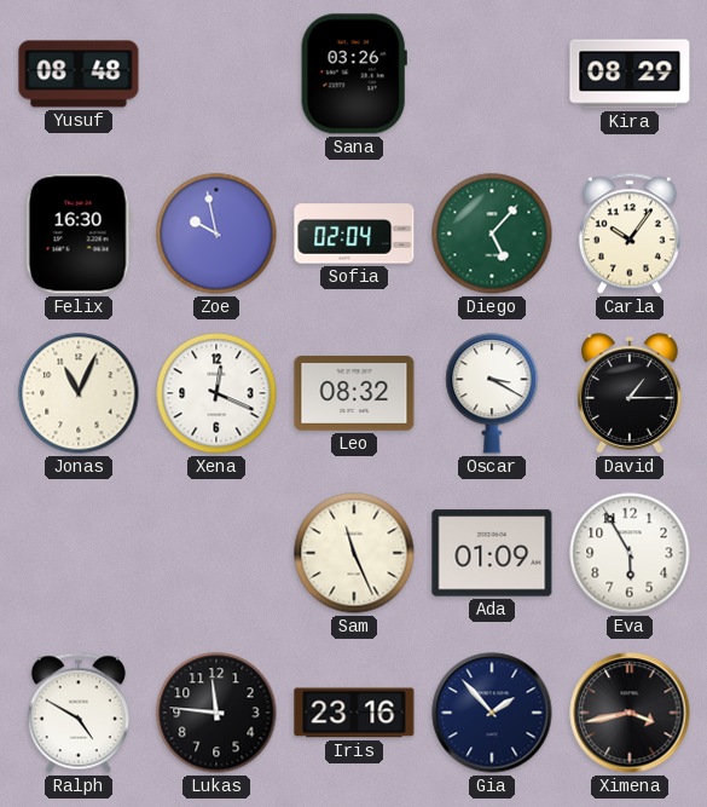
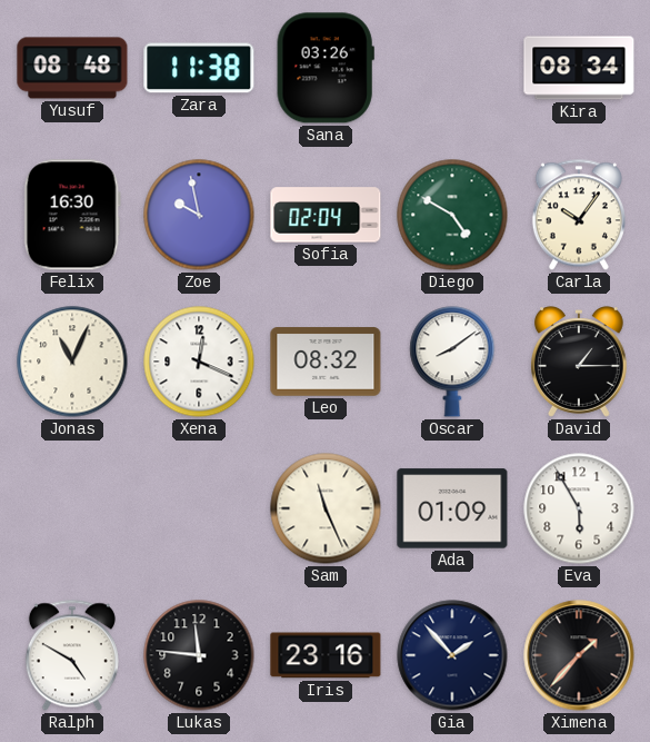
Zara: none -> 11:38
Kira: 08:29 -> 08:34
Diego: 5:07 -> 4:50
Oscar: 3:20 -> 8:09
Ximena: 3:43 -> 1:37
